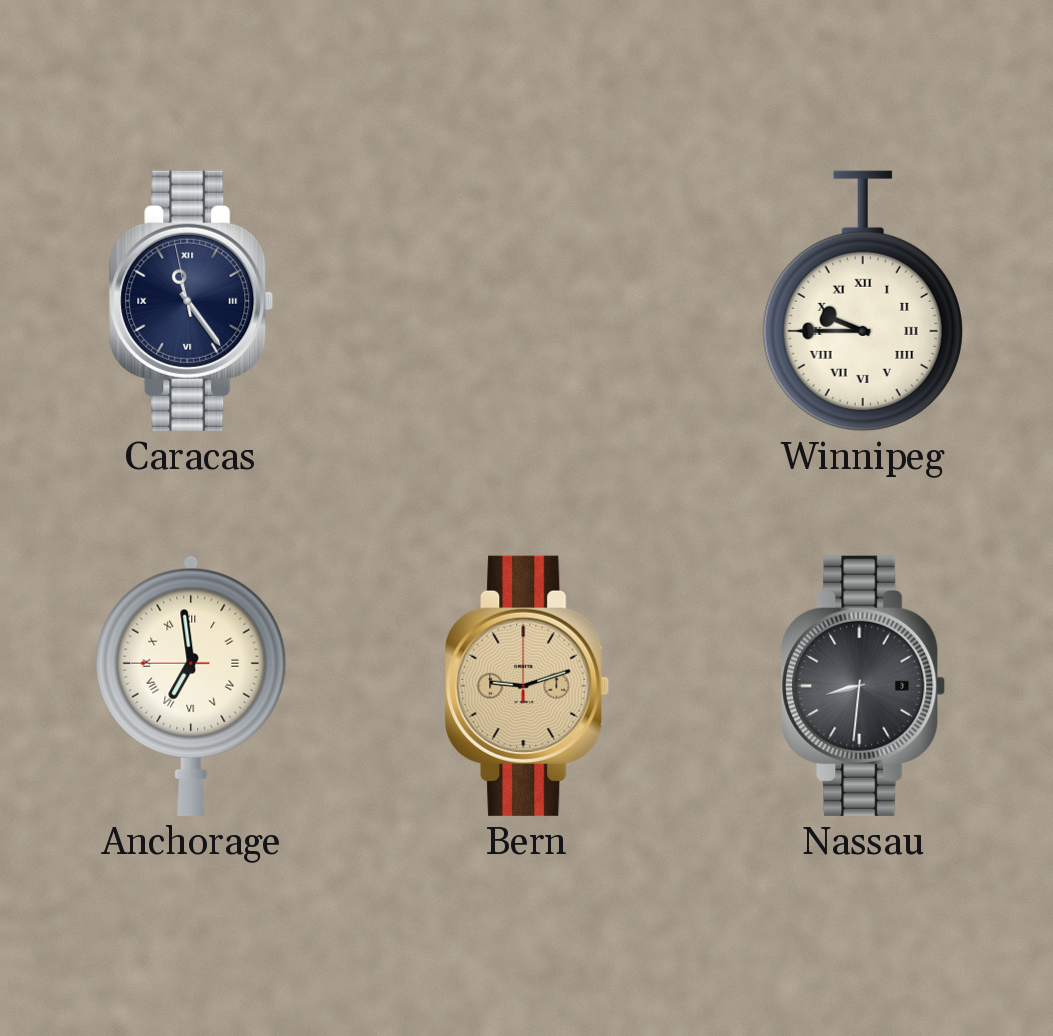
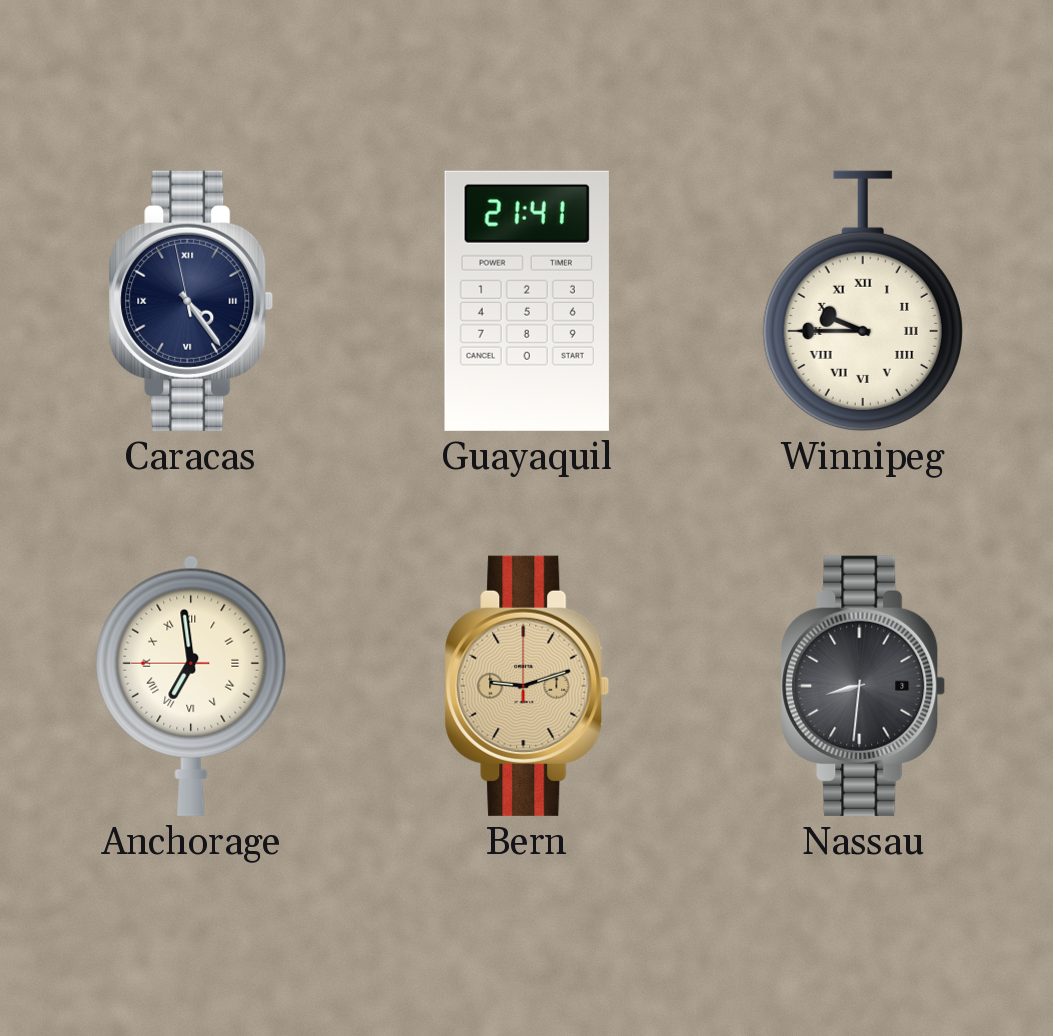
Caracas: 11:23 -> 4:23
Guayaquil: none -> 21:41
